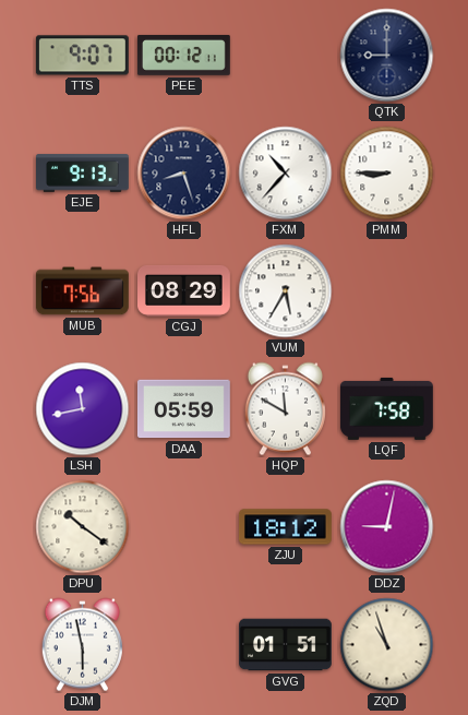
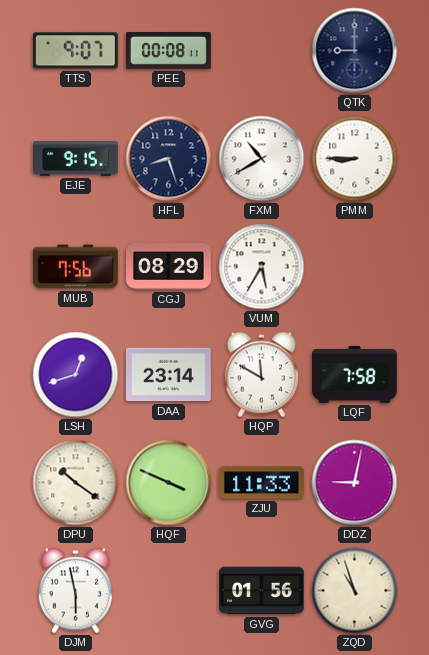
PEE: 00:12 -> 00:08
EJE: 9:13 -> 9:15
FXM: 10:37 -> 10:40
LSH: 11:43 -> 12:42
DAA: 05:59 -> 23:14
HQF: none -> 3:49
ZJU: 18:12 -> 11:33
GVG: 01:51 -> 01:56
